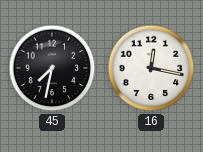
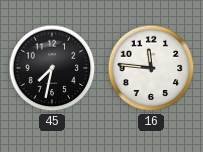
16: 12:17 -> 11:46
